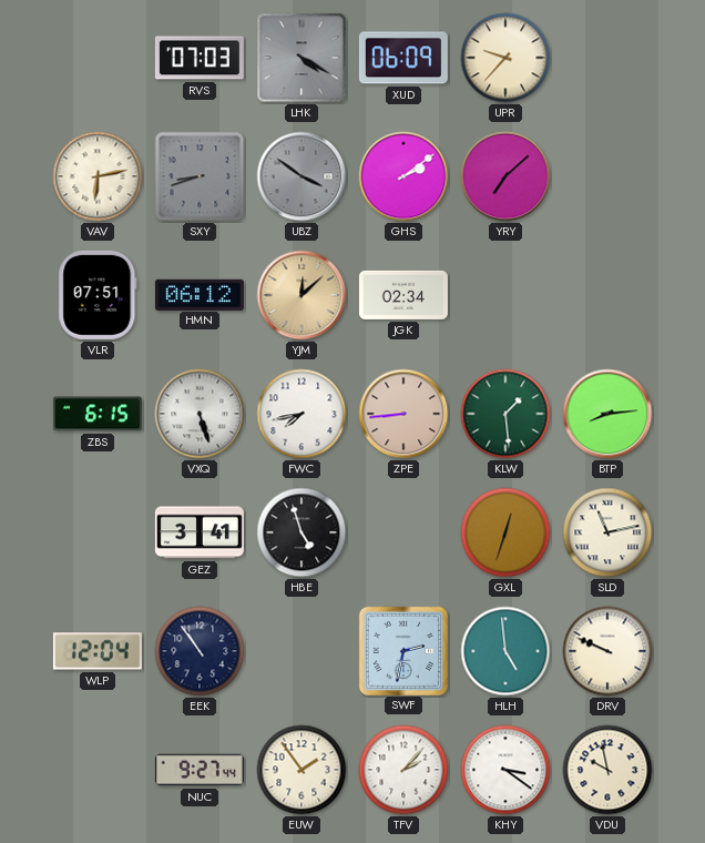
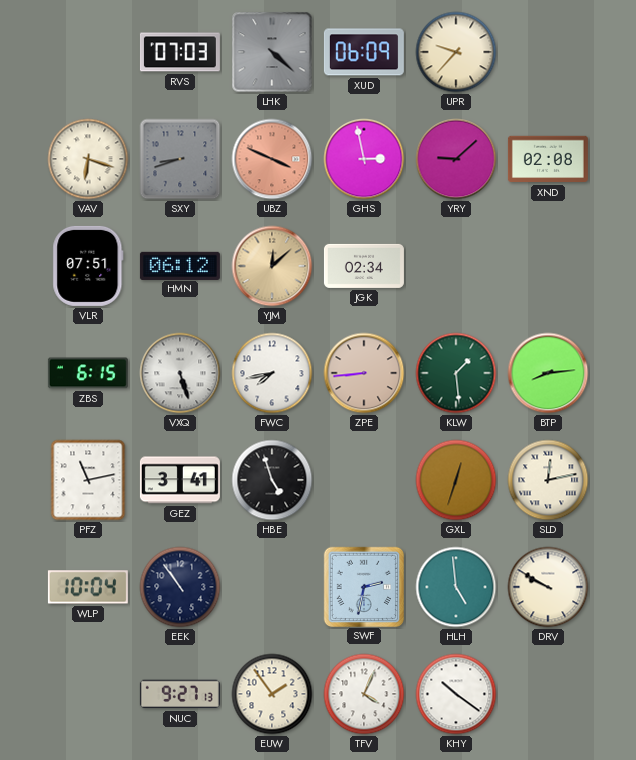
LHK: 4:20 -> 4:22
VAV: 6:13 -> 6:18
UBZ: 3:51 -> 3:49
UBZ dial: grey -> salmon
GHS: 2:09 -> 2:58
YRY: 7:08 -> 9:08
XND: none -> 02:08
PFZ: none -> 11:13
SLD: 11:13 -> 12:13
WLP: 12:04 -> 10:04
DRV: 9:49 -> 9:50
NUC: 9:27:44 -> 9:27:13
TFV: 2:07 -> 4:04
KHY: 3:21 -> 10:21
VDU: 9:58 -> none
